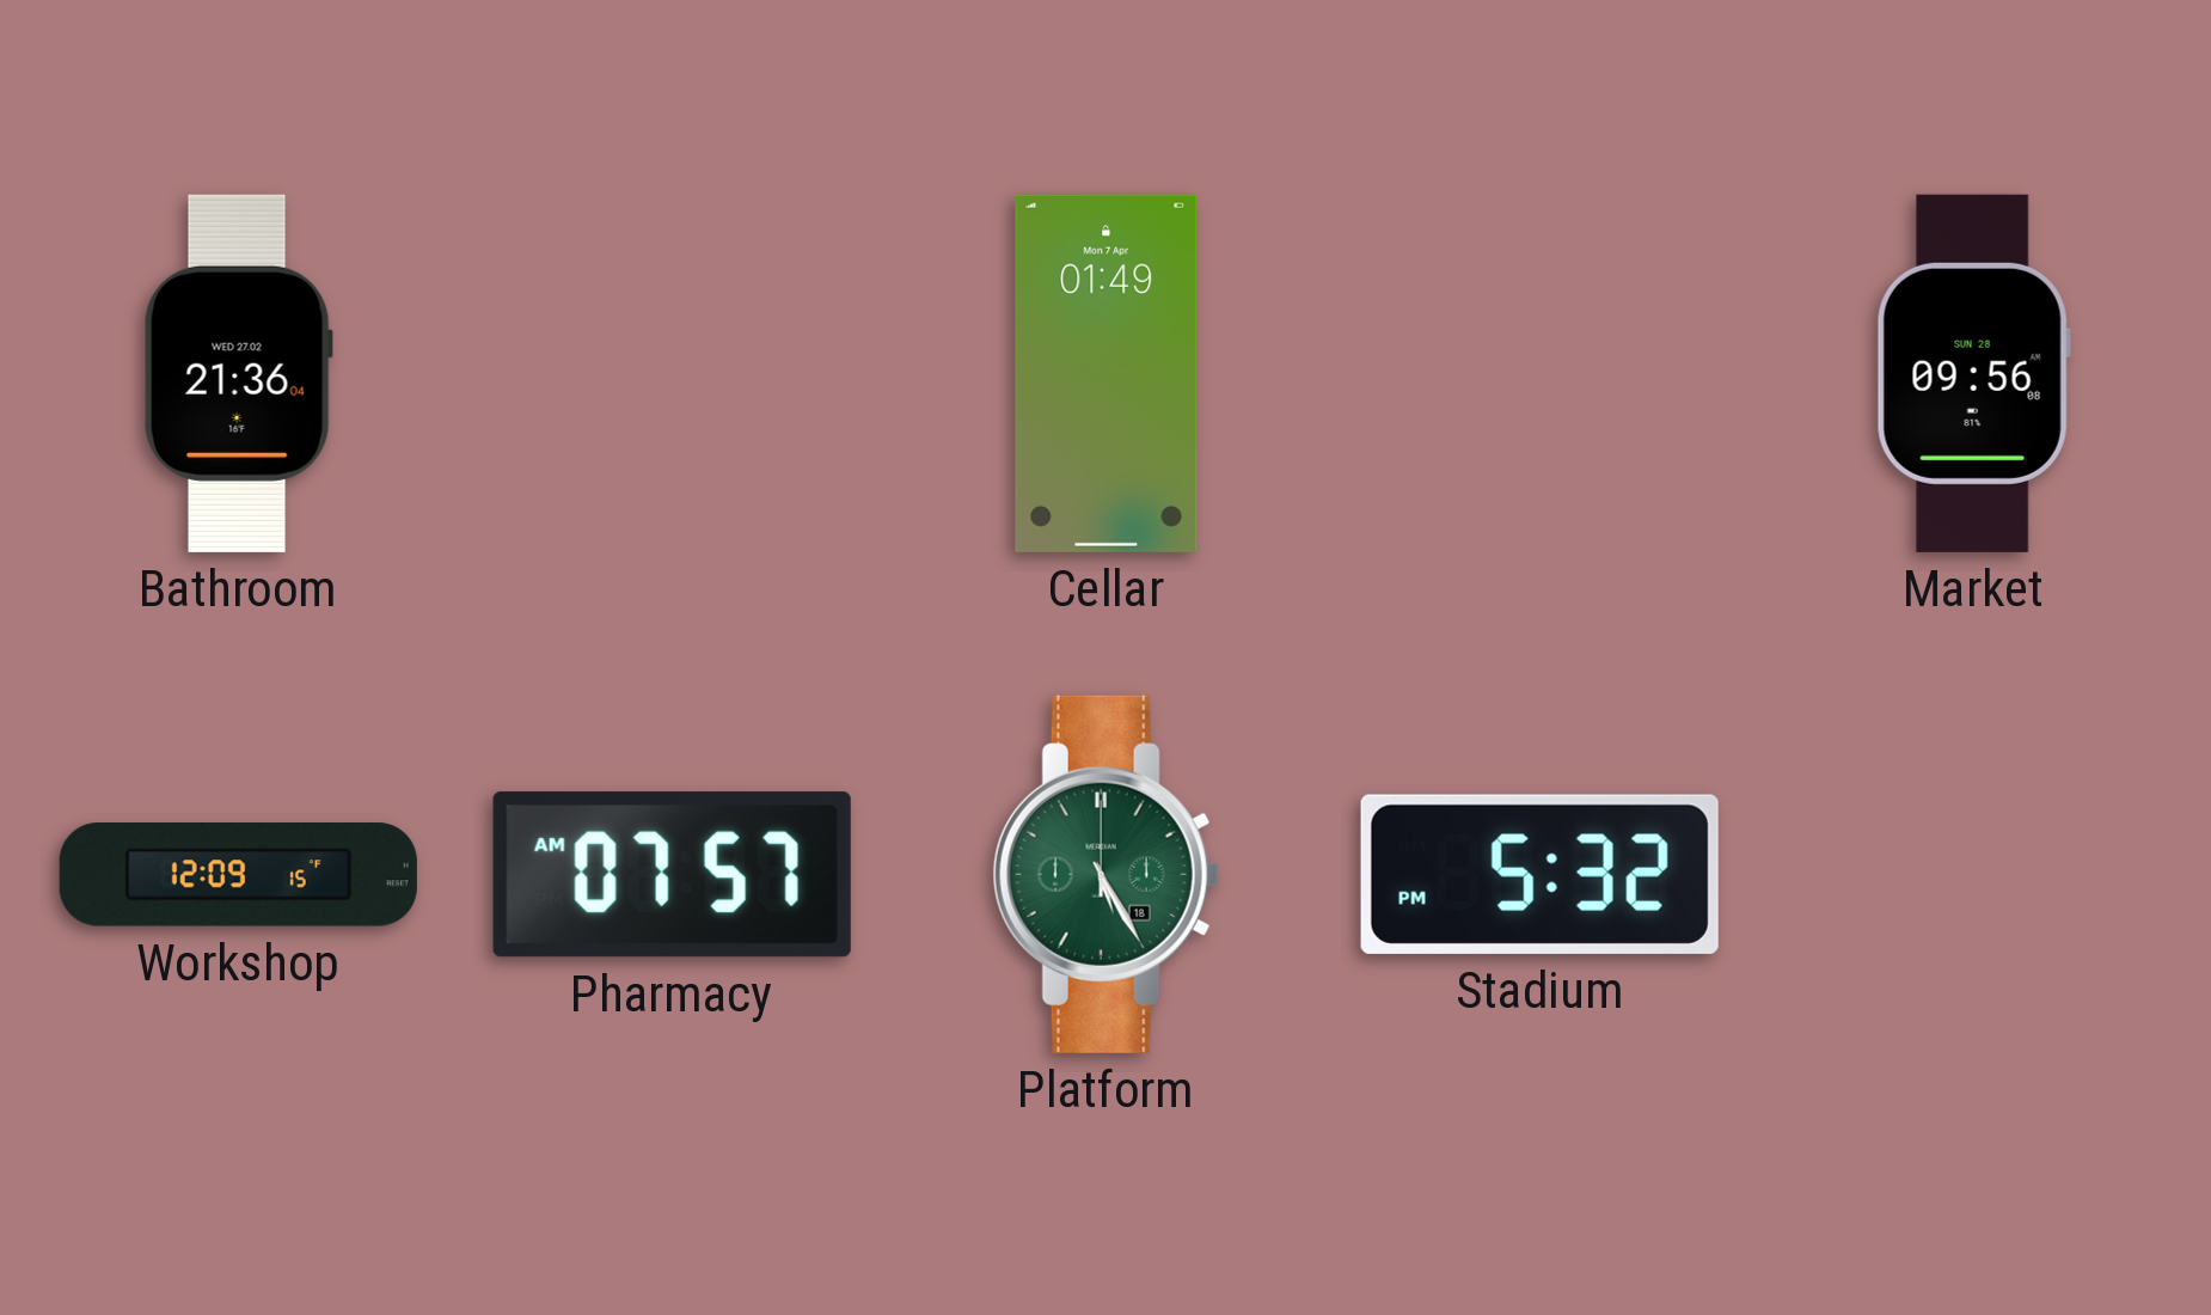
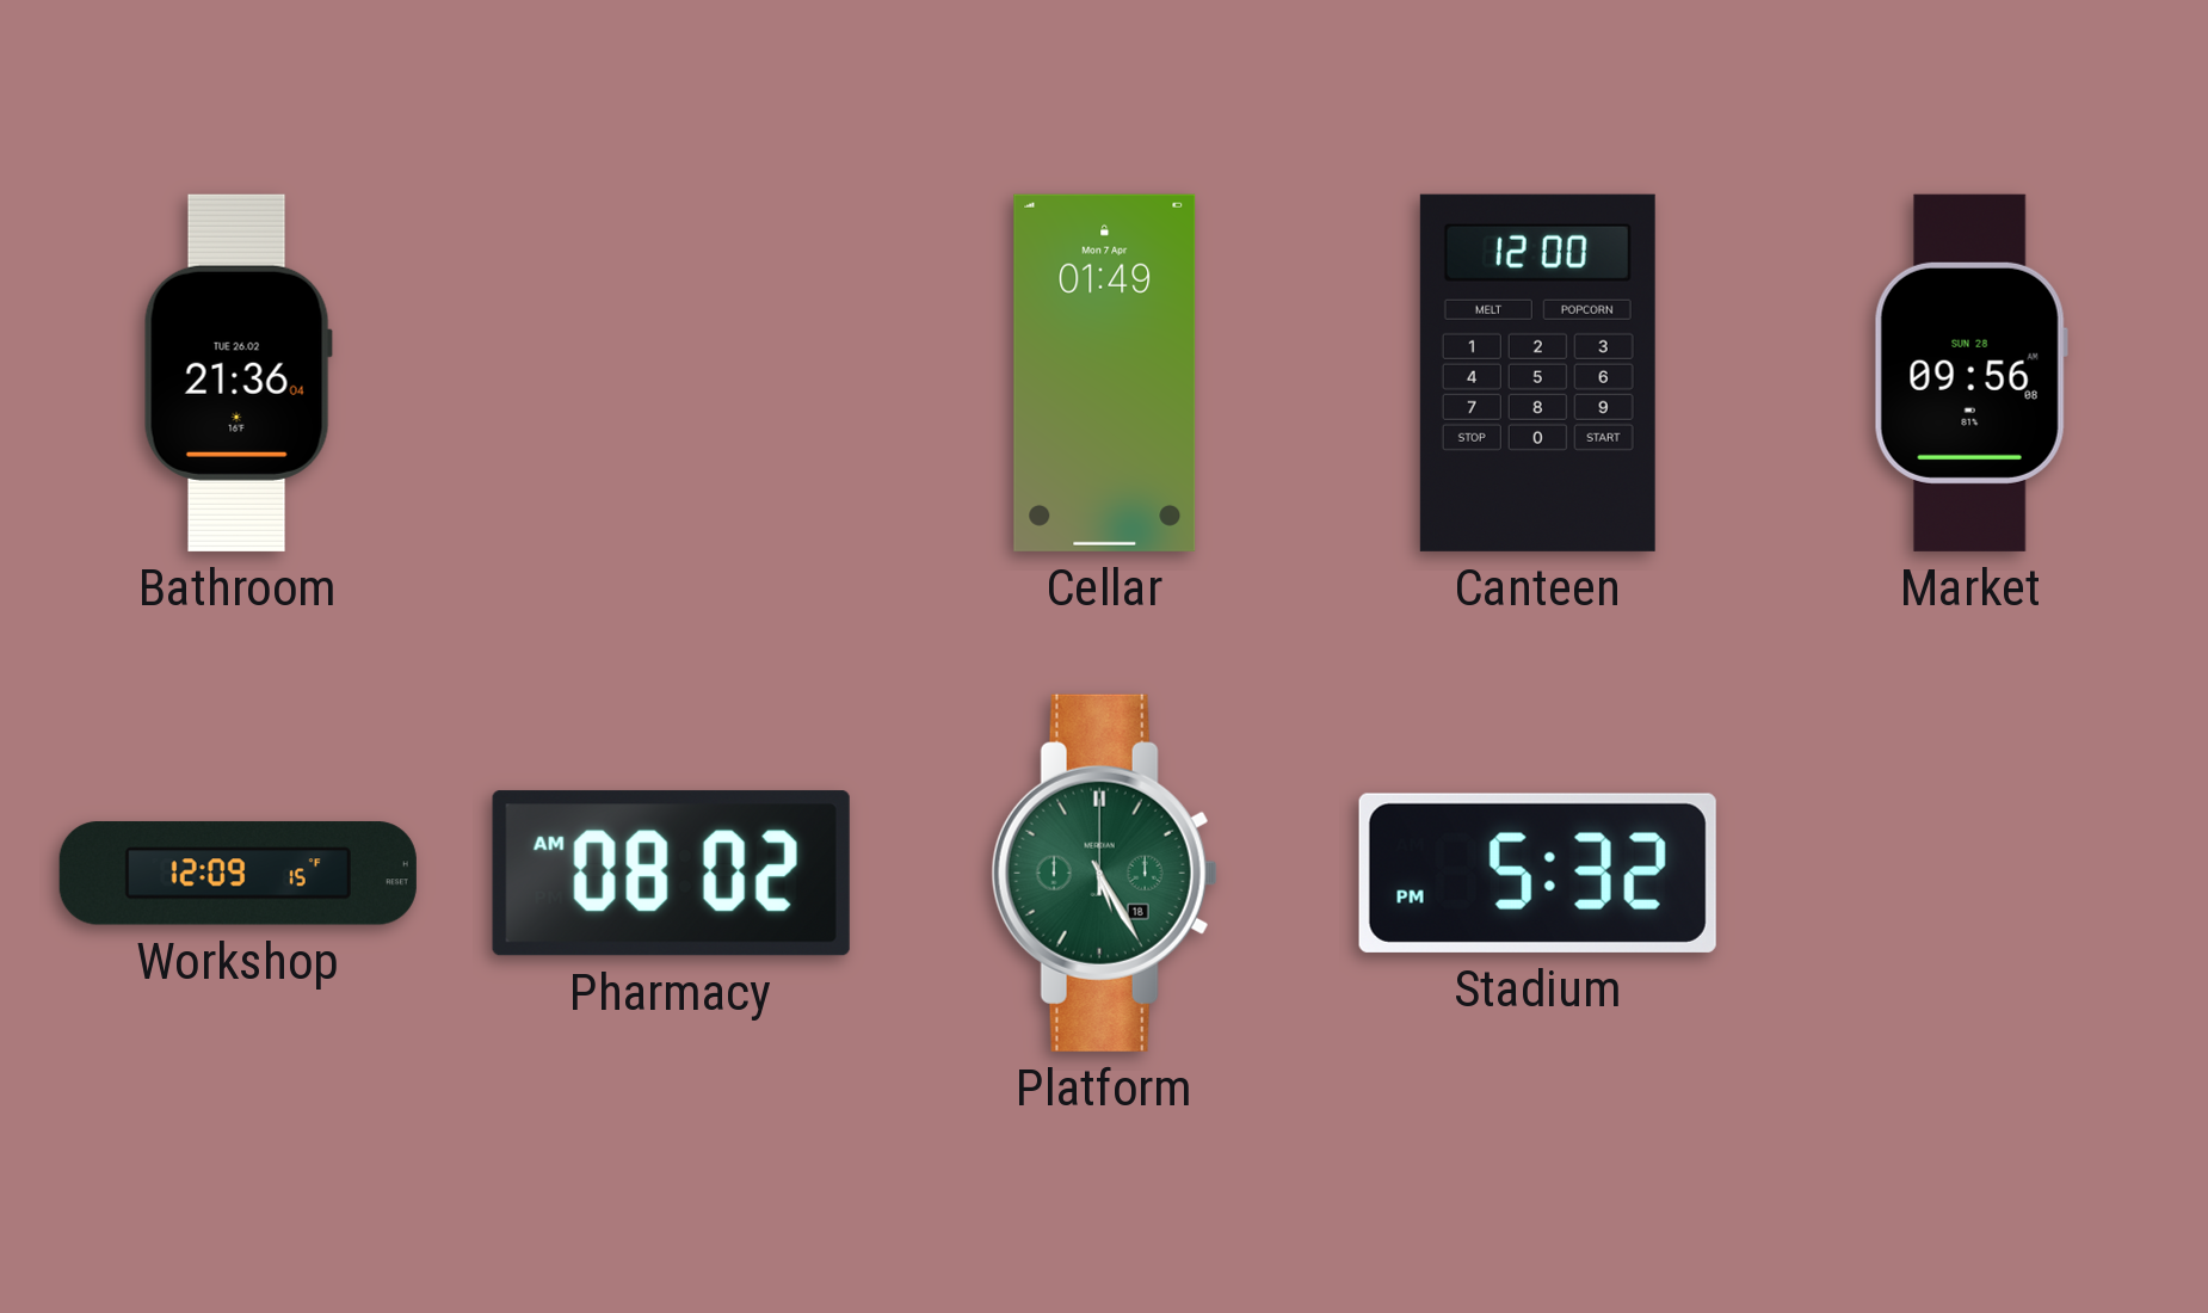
Bathroom date: WED 27.02 -> TUE 26.02
Canteen: none -> 12:00
Pharmacy: 07:57 -> 08:02
